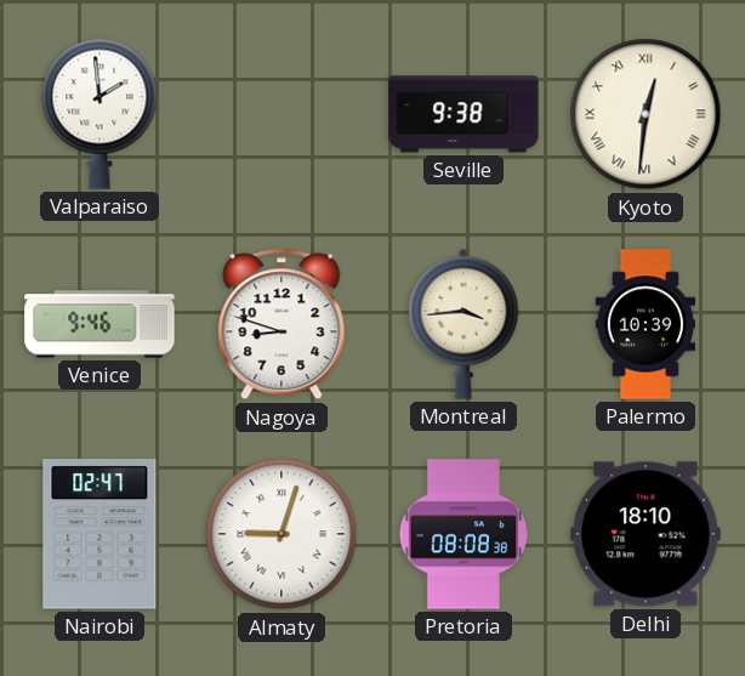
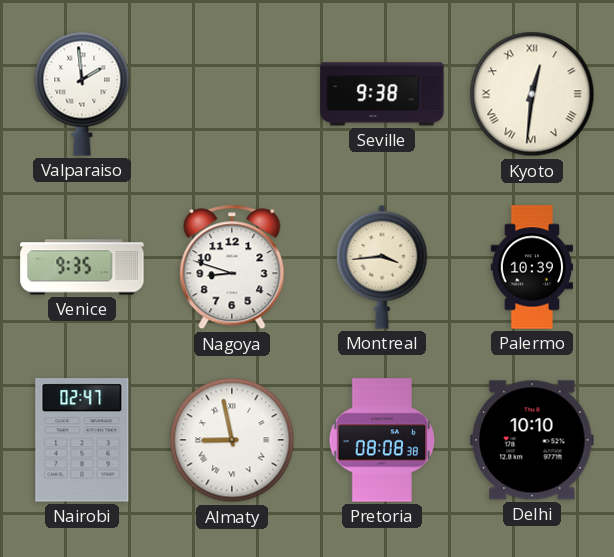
Venice: 9:46 -> 9:35
Almaty: 9:03 -> 8:58
Delhi: 18:10 -> 10:10
